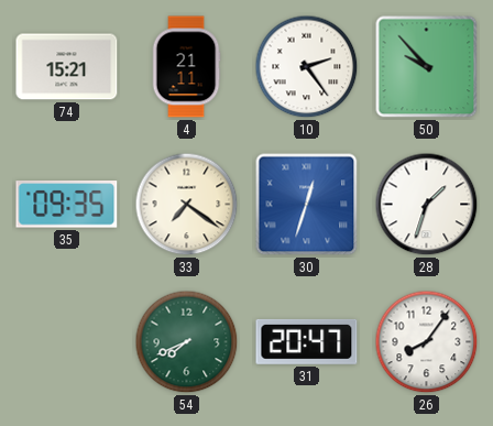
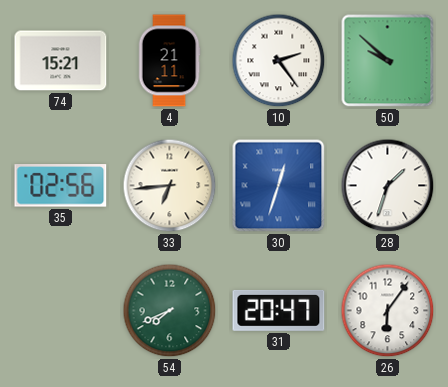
50: 9:53 -> 9:52
35: 09:35 -> 02:56
33: 7:21 -> 6:44
26: 8:06 -> 6:06
